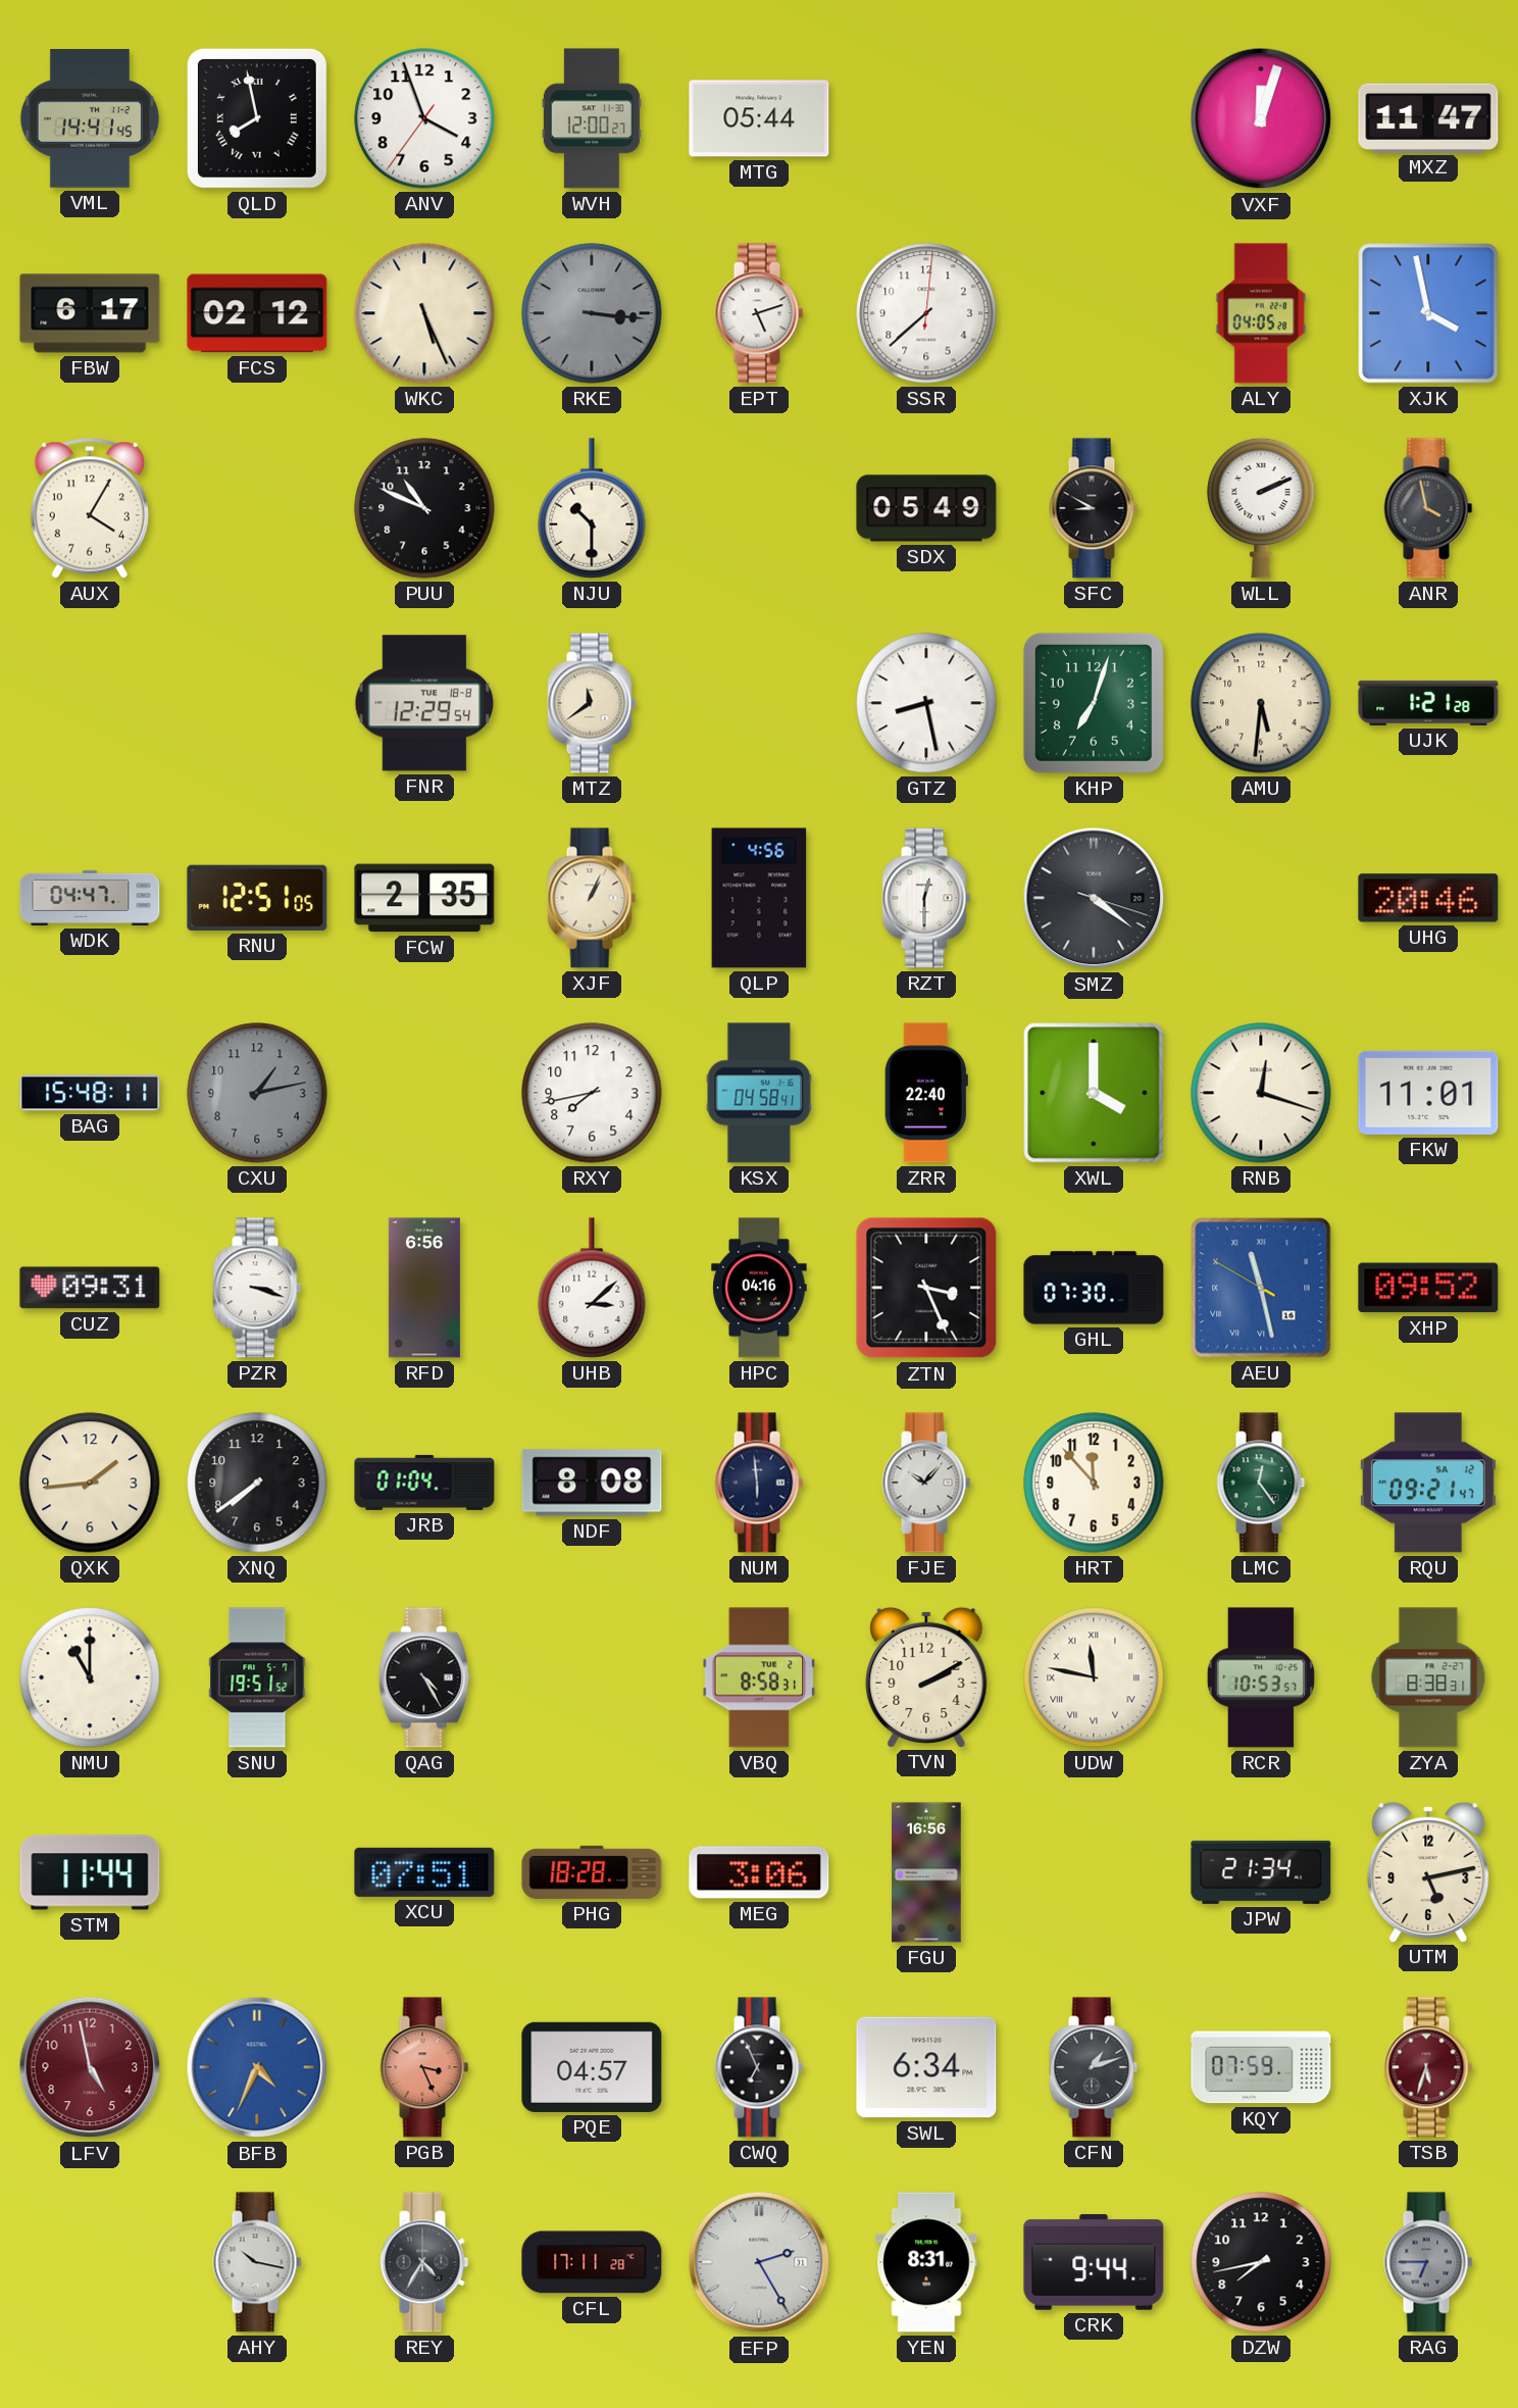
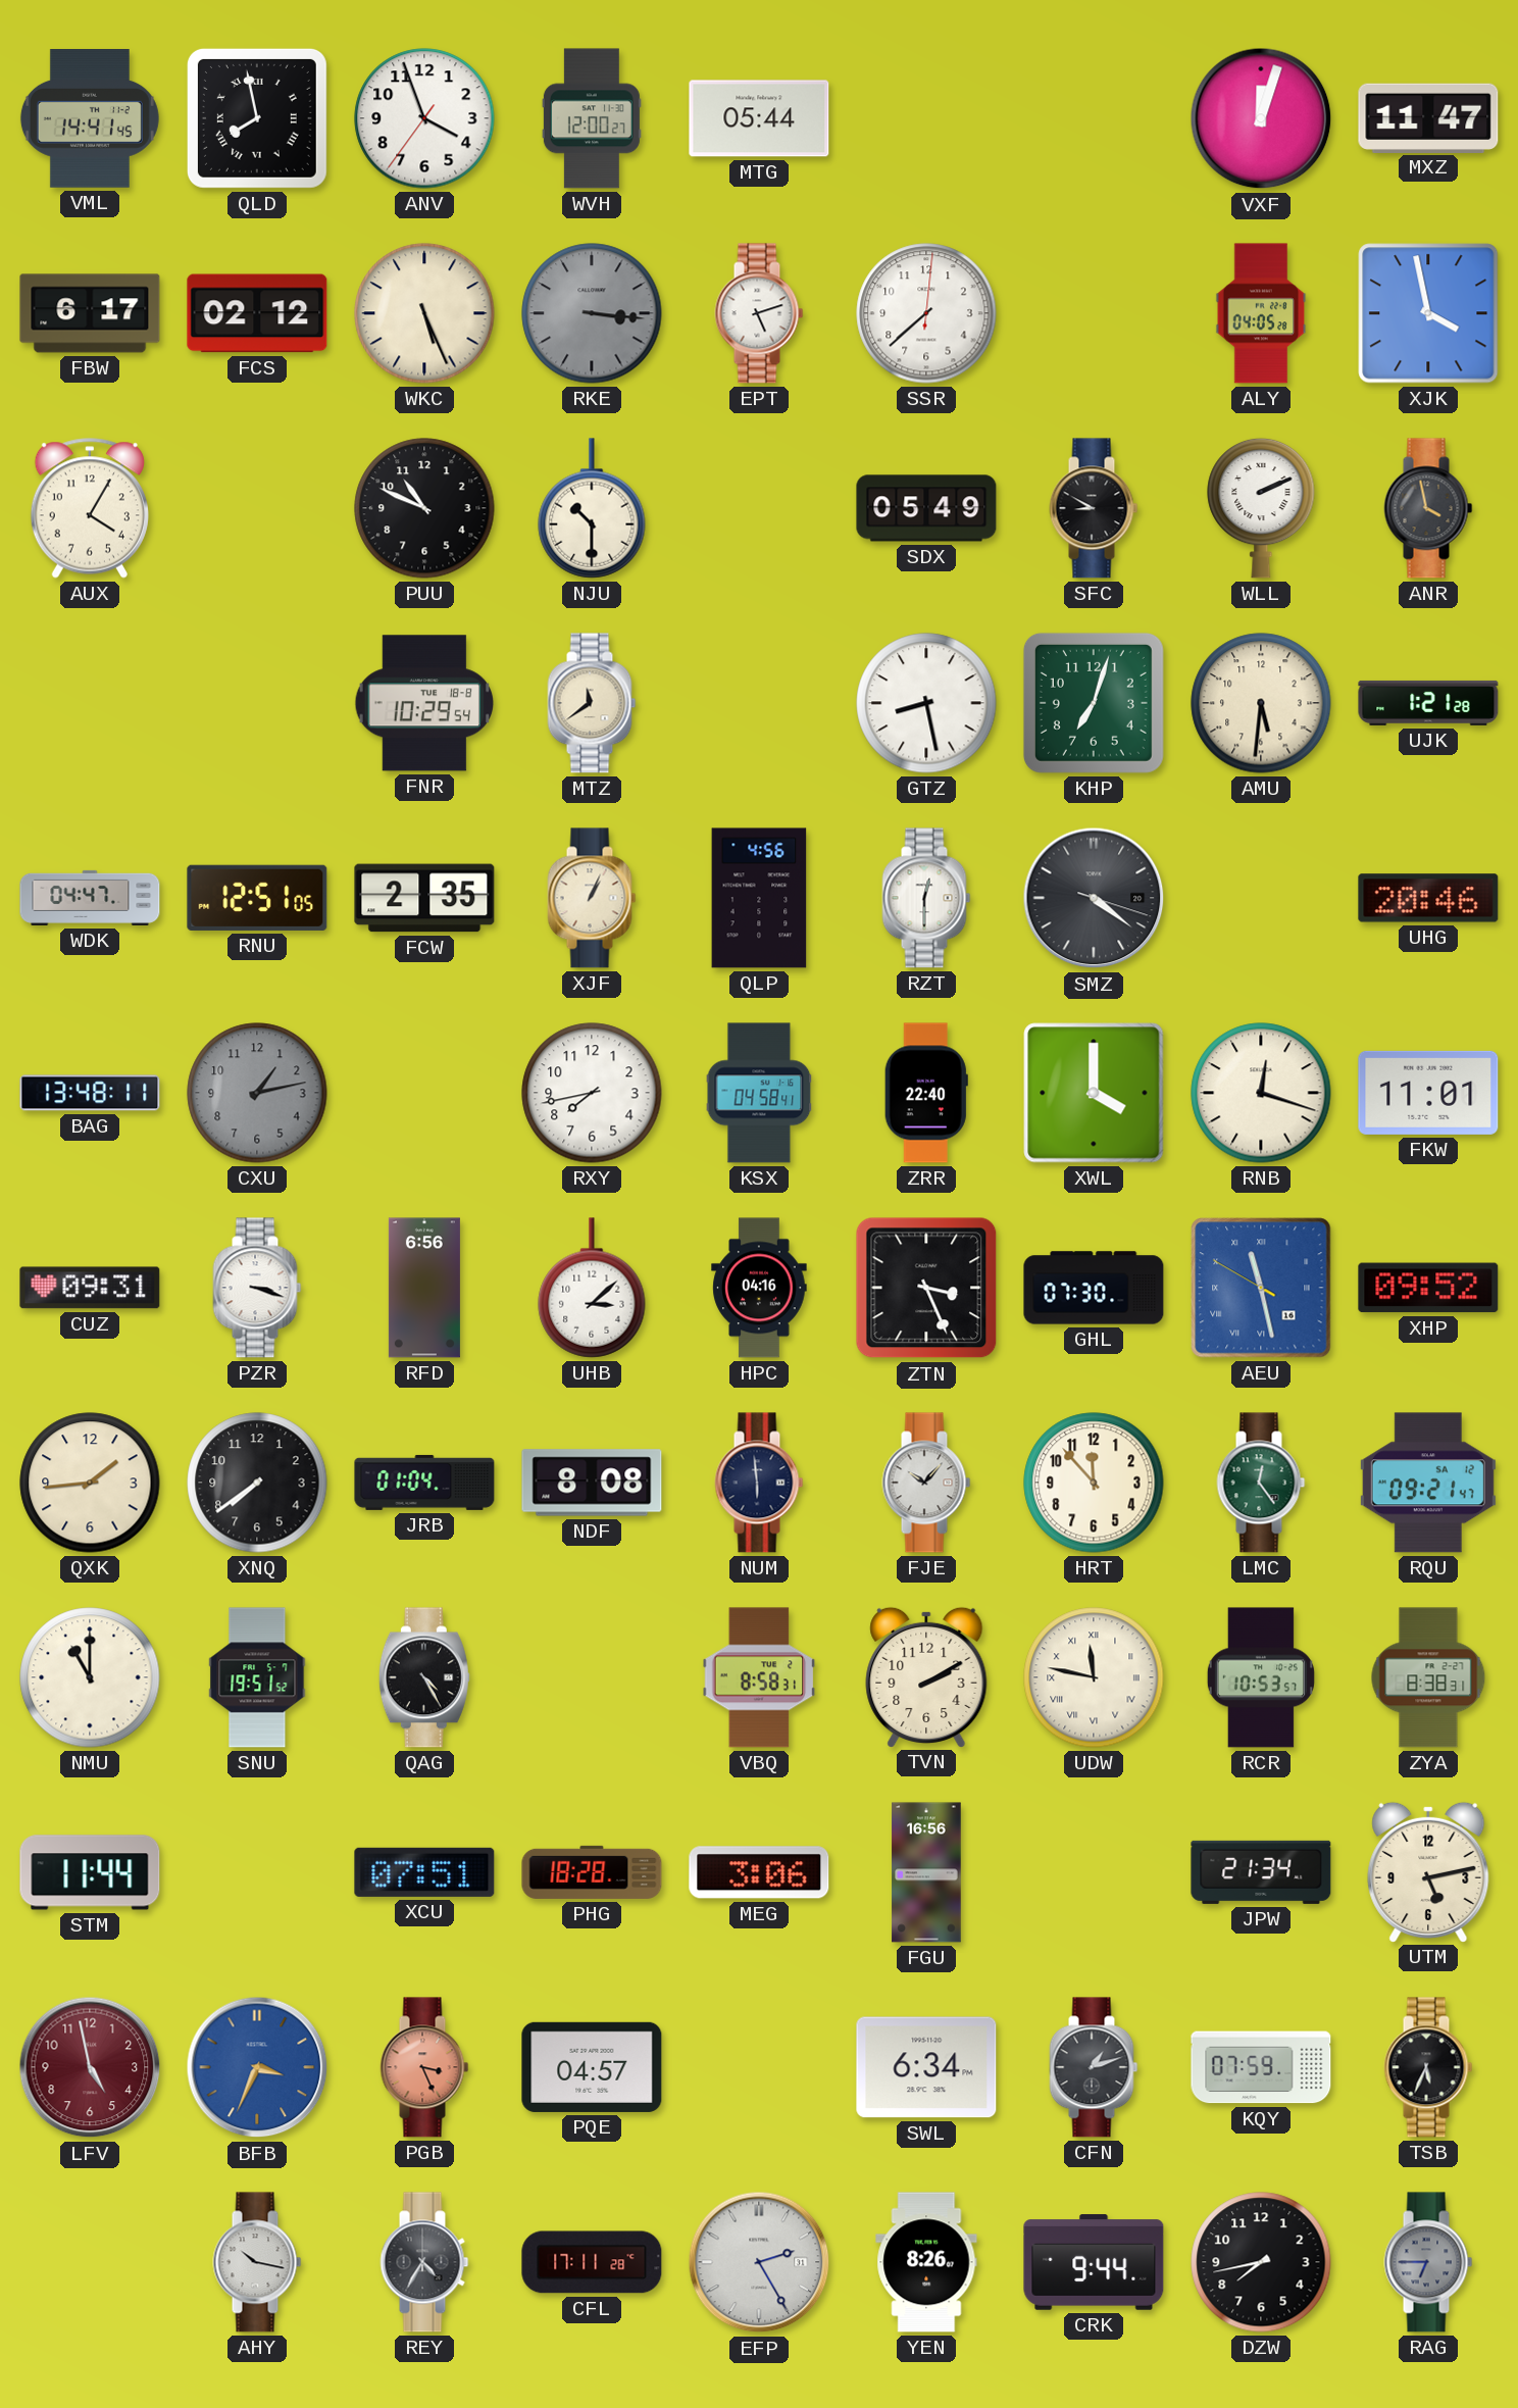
FNR: 12:29 -> 10:29
BAG: 15:48 -> 13:48
BFB: 4:34 -> 3:34
CWQ: 6:56 -> none
TSB: 5:33 -> 5:34
TSB dial: burgundy -> black
YEN: 8:31 -> 8:26
